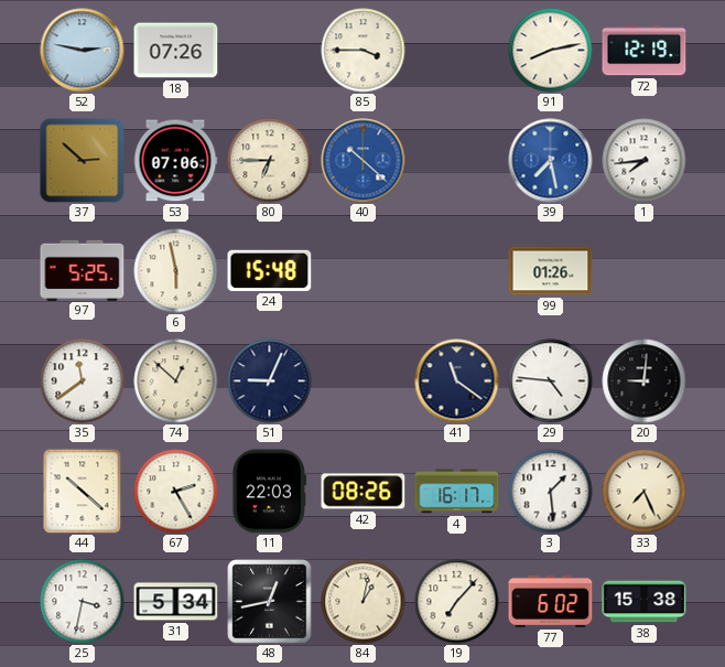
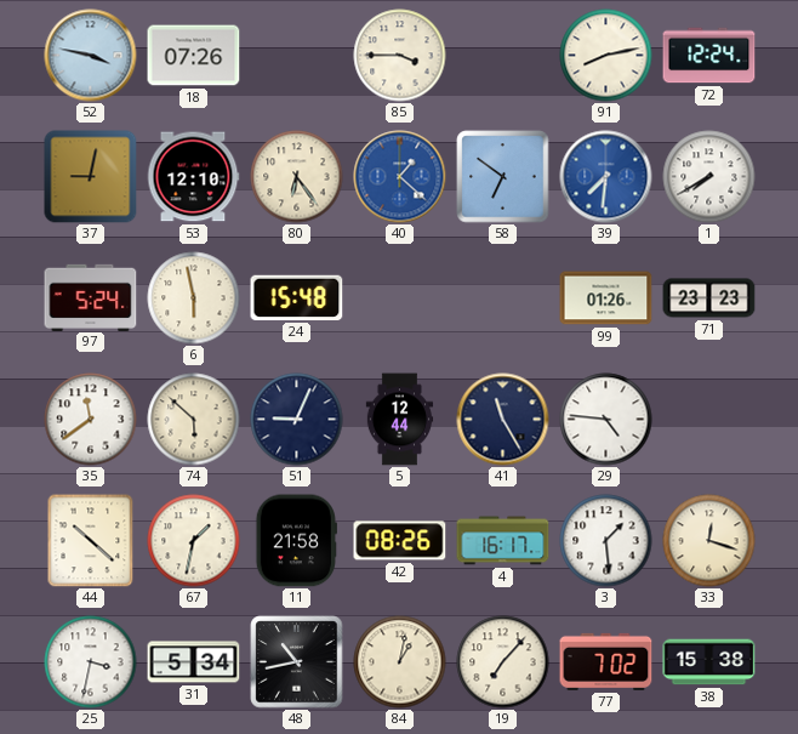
52: 2:47 -> 3:47
72: 12:19 -> 12:24
37: 2:52 -> 9:02
53: 07:06 -> 12:10
80: 6:45 -> 6:24
40: 10:22 -> 1:22
58: none -> 6:51
39: 7:28 -> 7:31
1: 7:44 -> 7:40
97: 5:25 -> 5:24
71: none -> 23:23
74: 12:52 -> 5:52
5: none -> 12:44
41: 11:21 -> 11:25
20: 9:01 -> none
67: 2:25 -> 1:32
11: 22:03 -> 21:58
33: 7:26 -> 12:18
48: 12:43 -> 10:43
77: 6:02 -> 7:02
